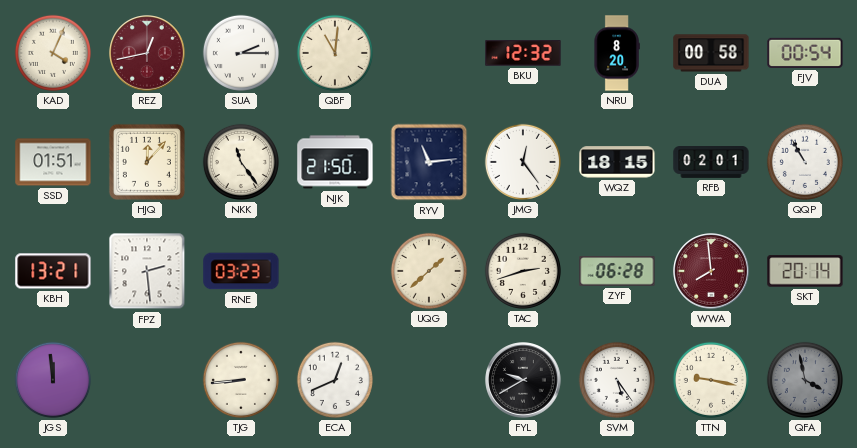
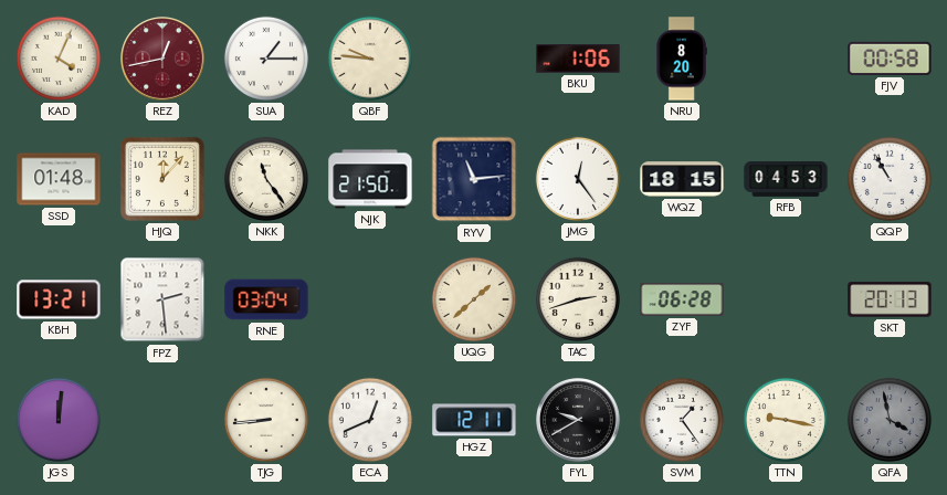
SUA: 2:15 -> 1:15
QBF: 11:01 -> 9:46
BKU: 12:32 -> 1:06
DUA: 00:58 -> none
FJV: 00:54 -> 00:58
SSD: 01:51 -> 01:48
RFB: 02:01 -> 04:53
RNE: 03:23 -> 03:04
WWA: 7:59 -> none
SKT: 20:14 -> 20:13
JGS: 11:59 -> 12:01
HGZ: none -> 12:11
SVM: 5:24 -> 1:24
